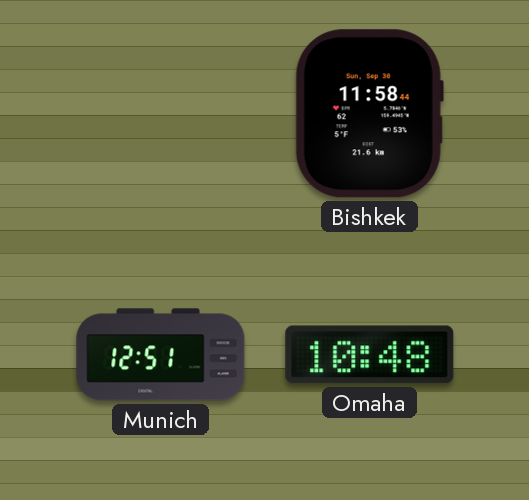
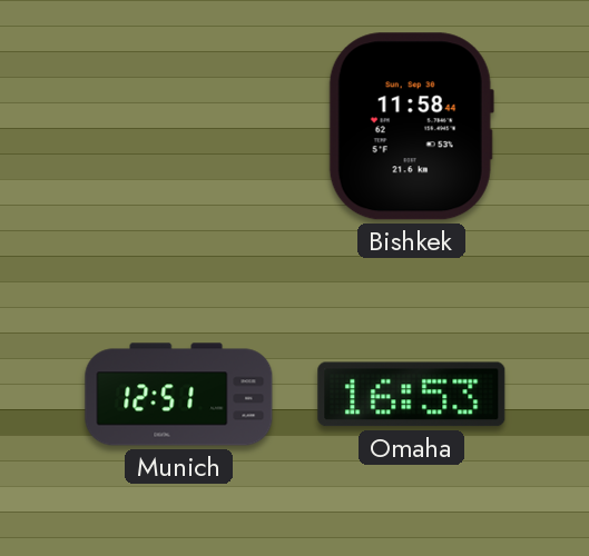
Omaha: 10:48 -> 16:53
